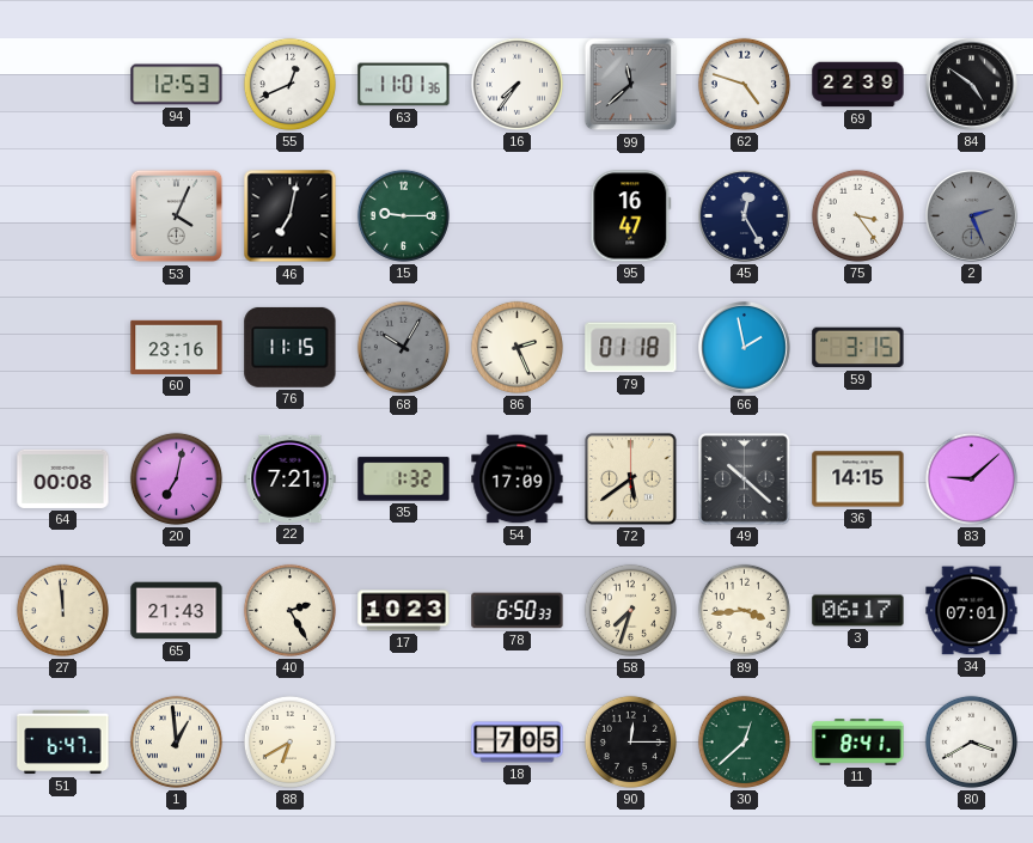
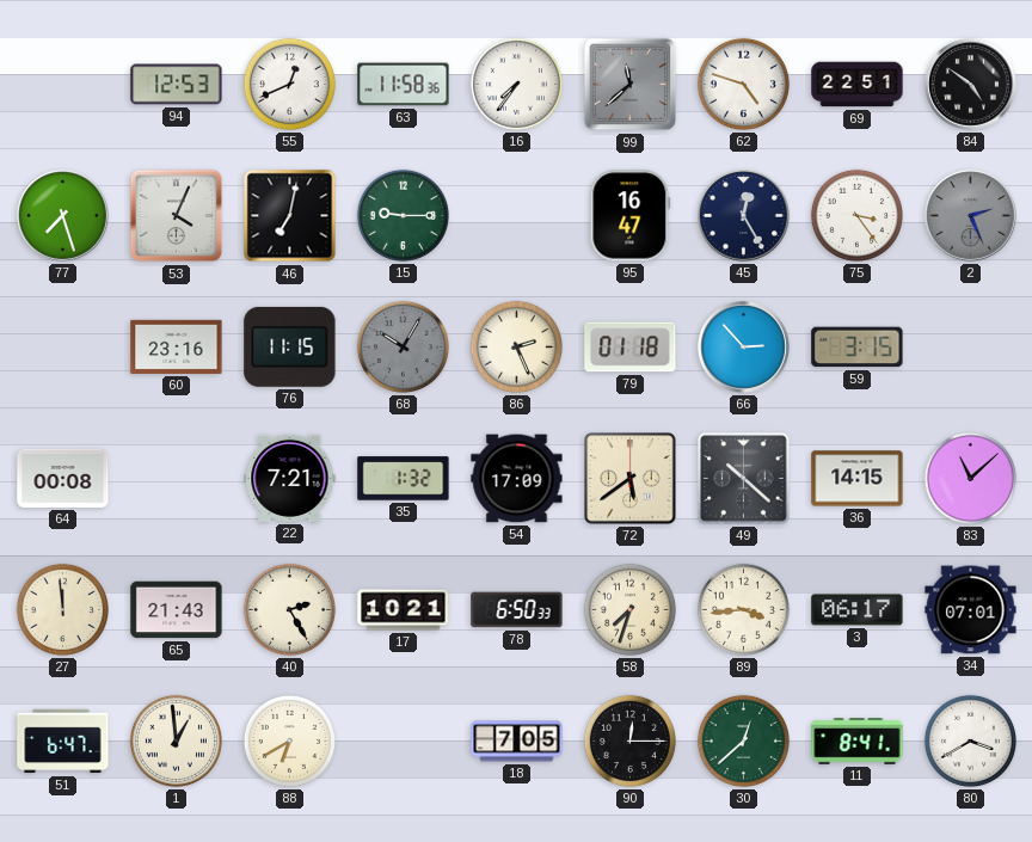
63: 11:01 -> 11:58
69: 22:39 -> 22:51
77: none -> 7:27
66: 1:58 -> 2:53
20: 7:02 -> none
83: 9:08 -> 11:08
17: 10:23 -> 10:21
